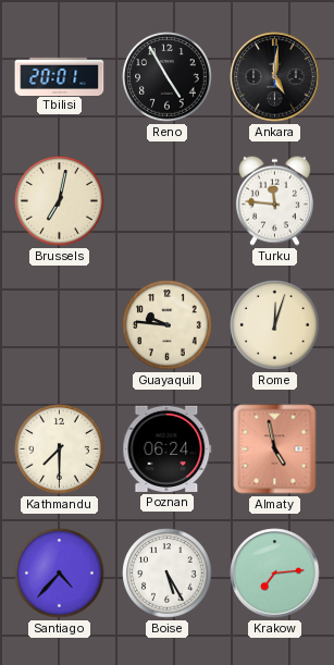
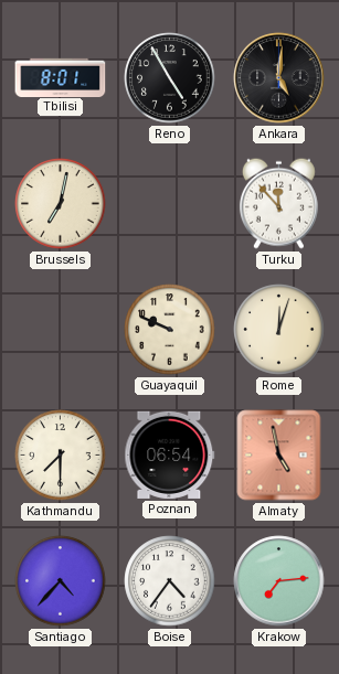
Tbilisi: 20:01 -> 8:01
Turku: 11:46 -> 11:53
Guayaquil: 9:46 -> 9:49
Poznan: 06:24 -> 06:54
Boise: 5:25 -> 4:36
